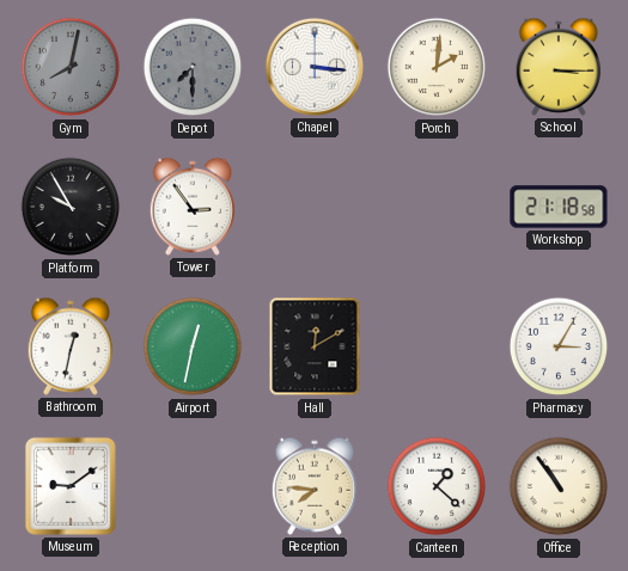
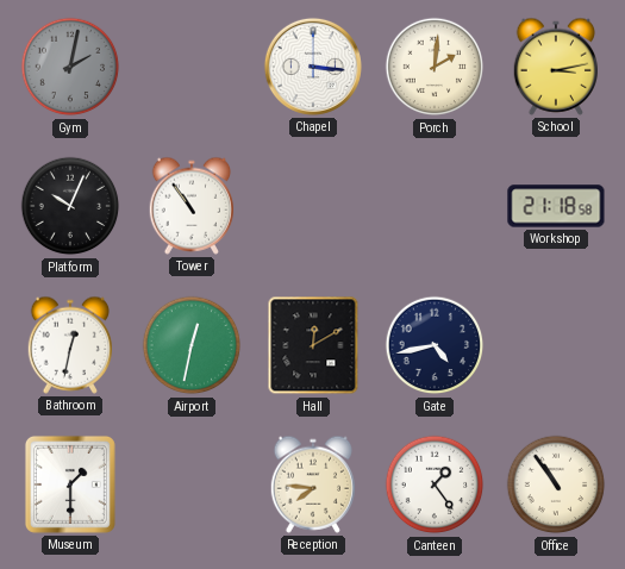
Gym: 8:02 -> 2:02
Depot: 7:30 -> none
School: 3:15 -> 3:13
Platform: 9:55 -> 10:04
Tower: 2:54 -> 10:54
Gate: none -> 4:43
Pharmacy: 3:05 -> none
Museum: 9:09 -> 1:30
Canteen: 1:22 -> 1:24
